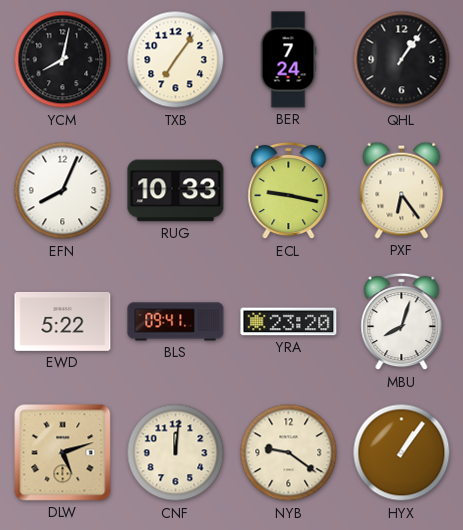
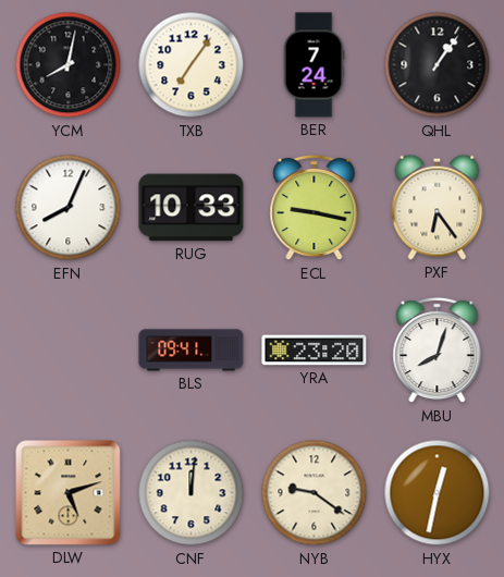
EWD: 5:22 -> none
HYX: 1:06 -> 12:32
